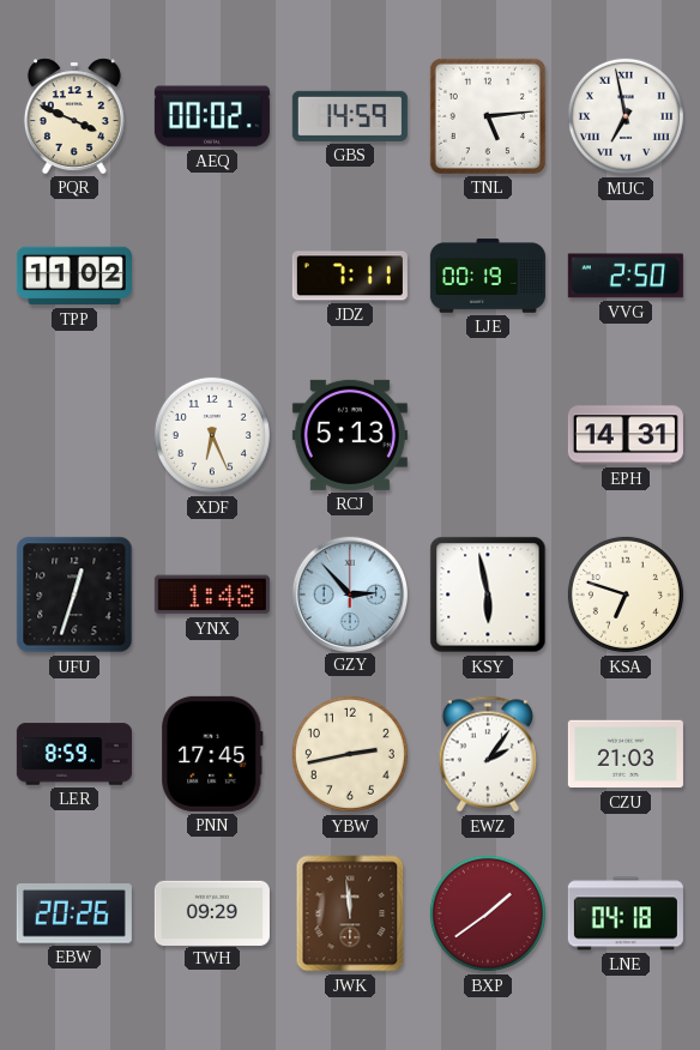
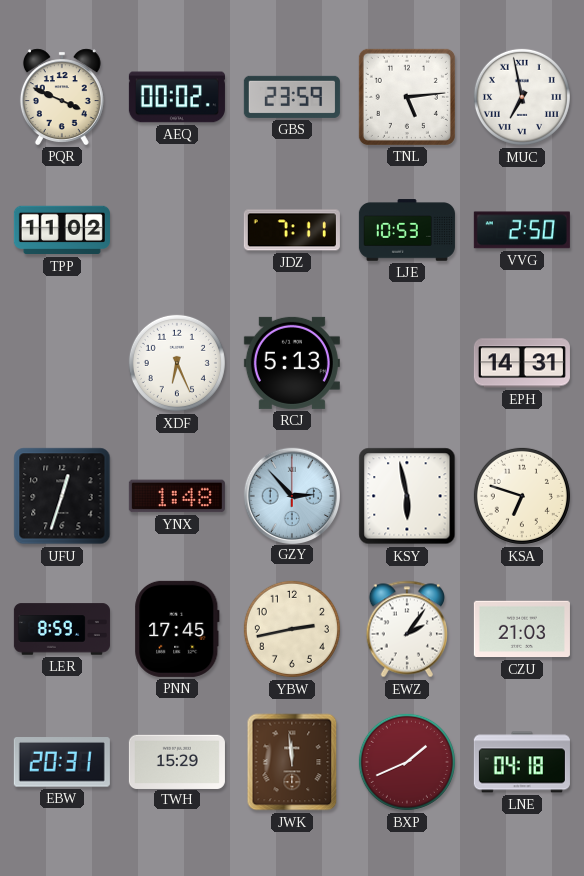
GBS: 14:59 -> 23:59
LJE: 00:19 -> 10:53
EBW: 20:26 -> 20:31
TWH: 09:29 -> 15:29
BXP: 1:39 -> 1:41
